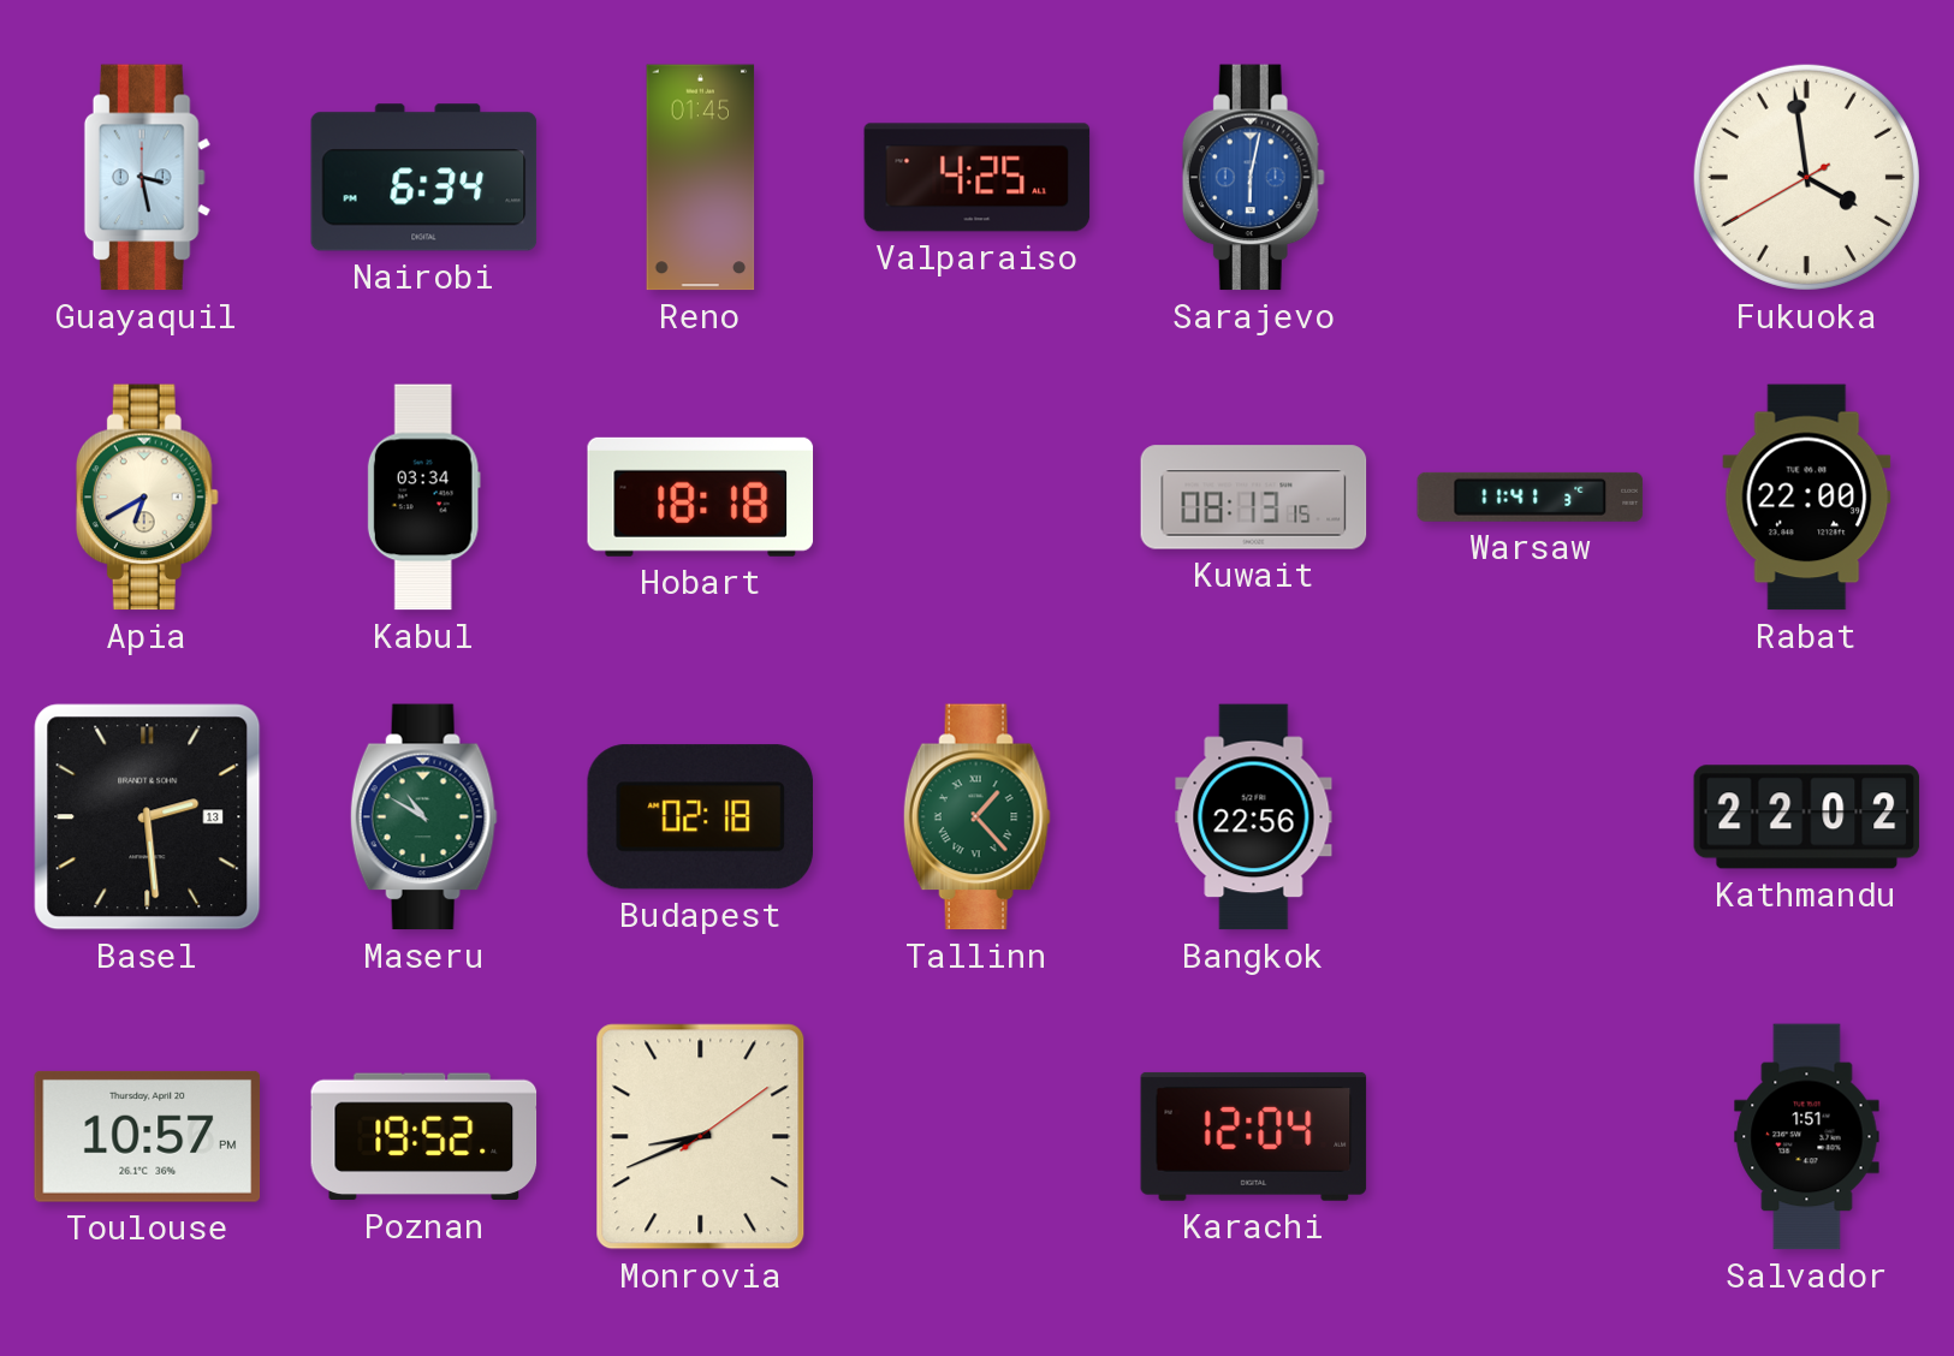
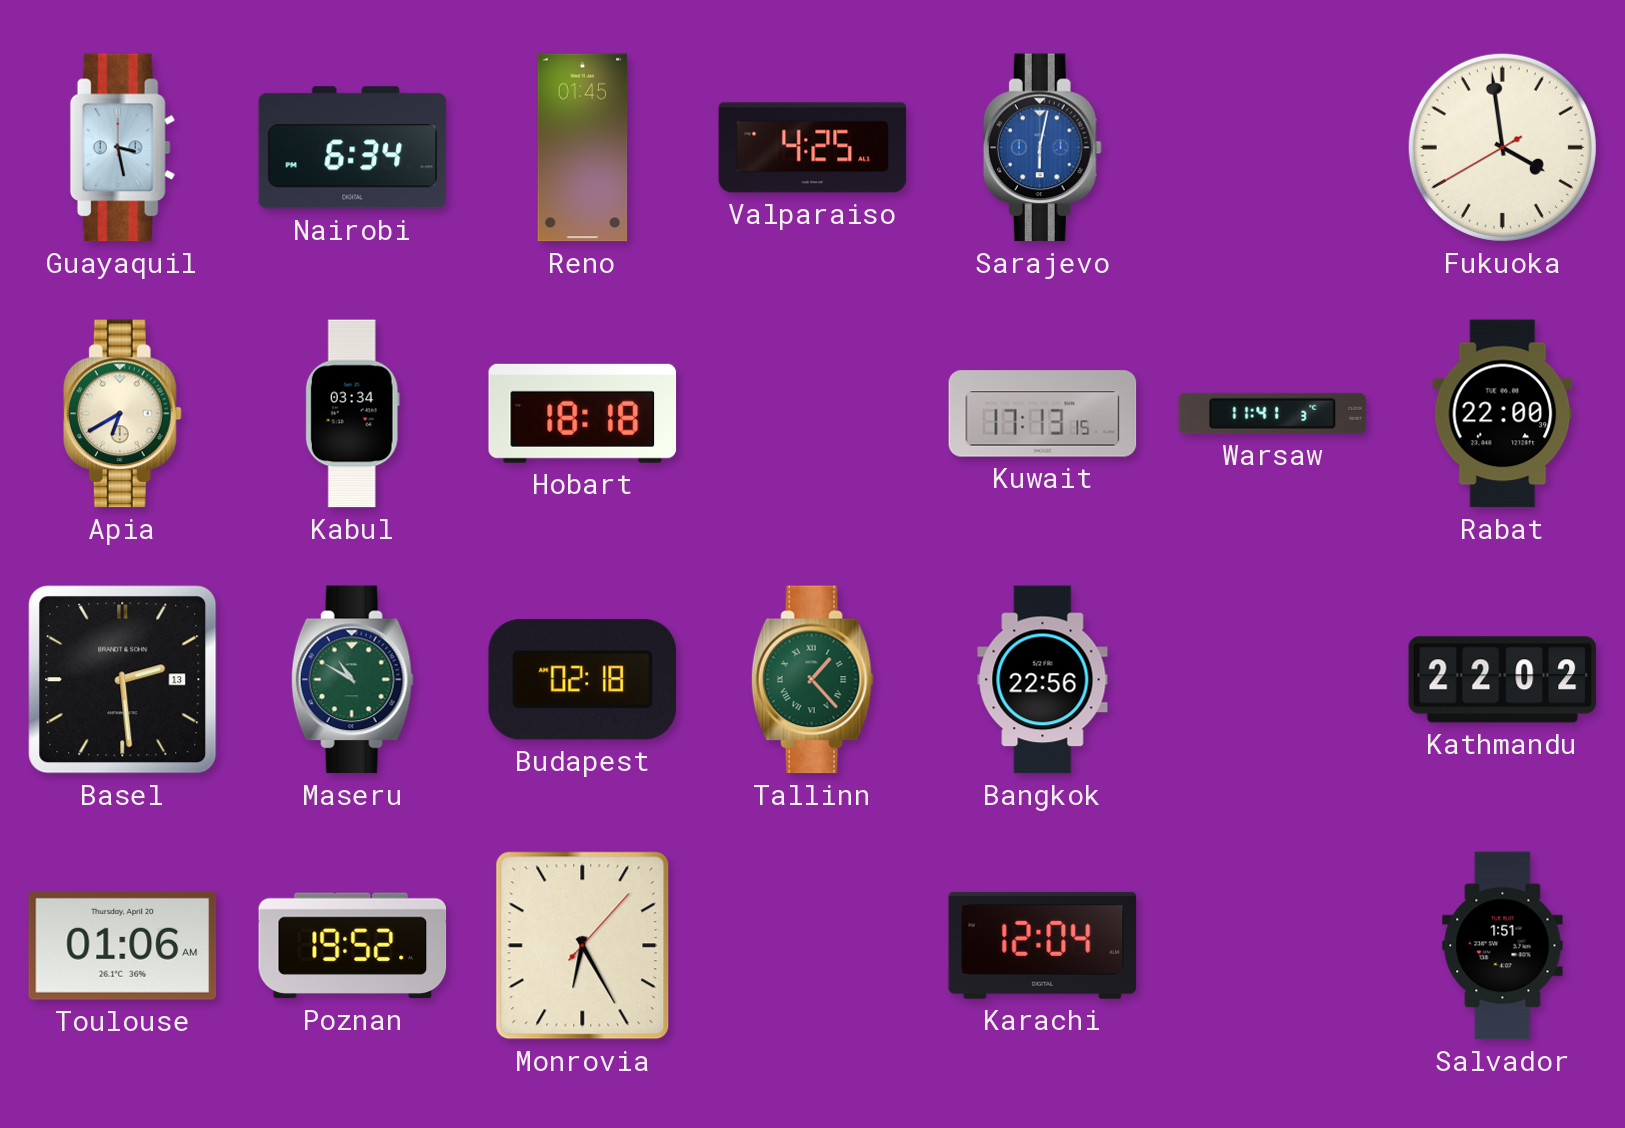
Kuwait: 08:13 -> 17:13
Toulouse: 10:57 -> 01:06
Monrovia: 8:41 -> 6:25
